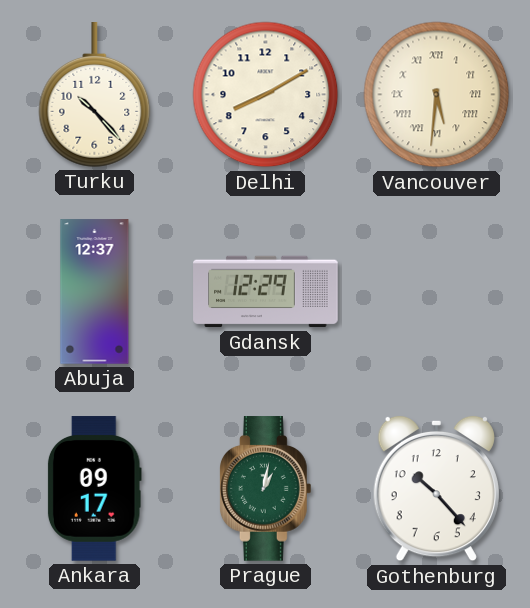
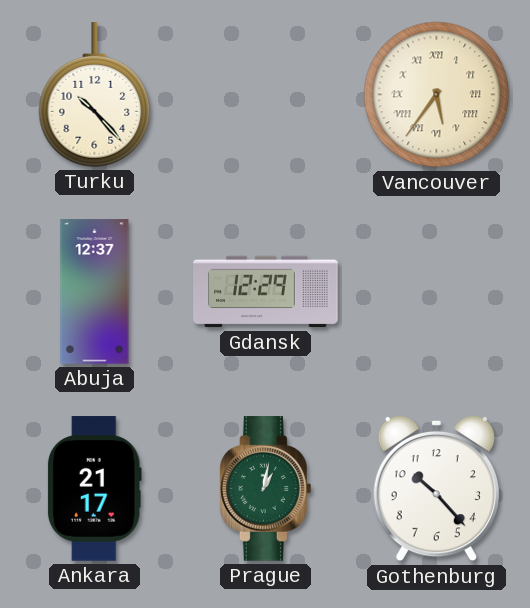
Delhi: 8:10 -> none
Vancouver: 5:31 -> 5:36
Ankara: 09:17 -> 21:17
